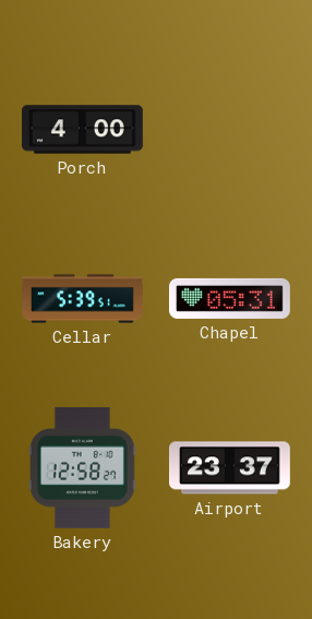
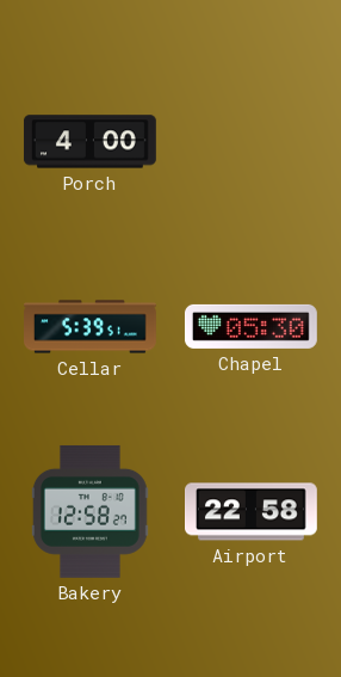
Chapel: 05:31 -> 05:30
Airport: 23:37 -> 22:58
